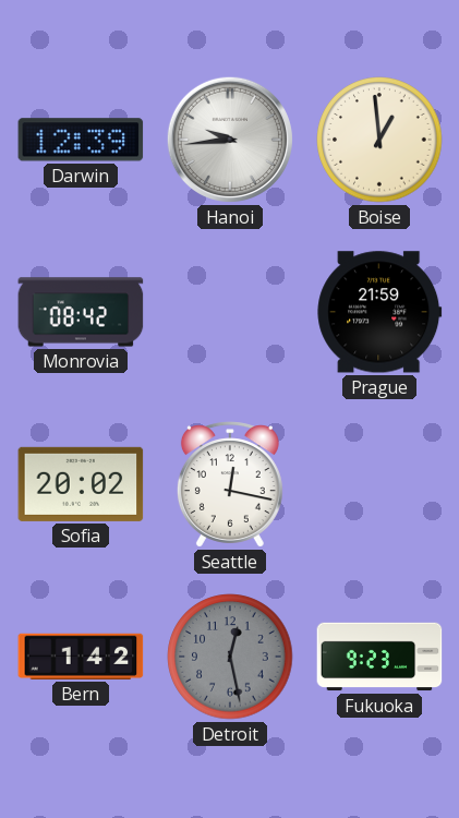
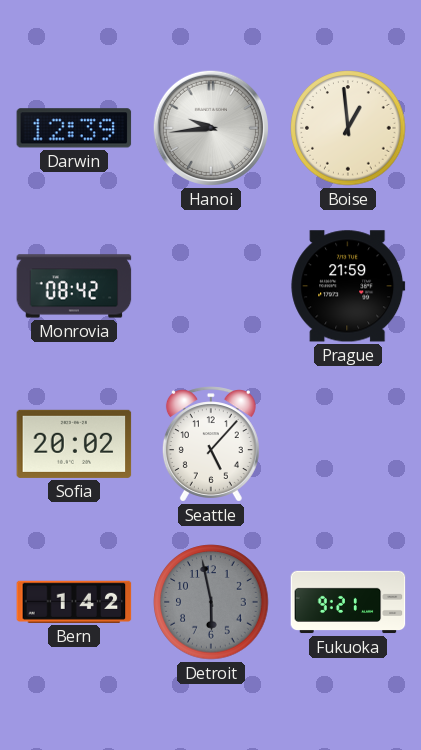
Seattle: 12:17 -> 5:07
Detroit: 12:28 -> 5:58
Fukuoka: 9:23 -> 9:21
